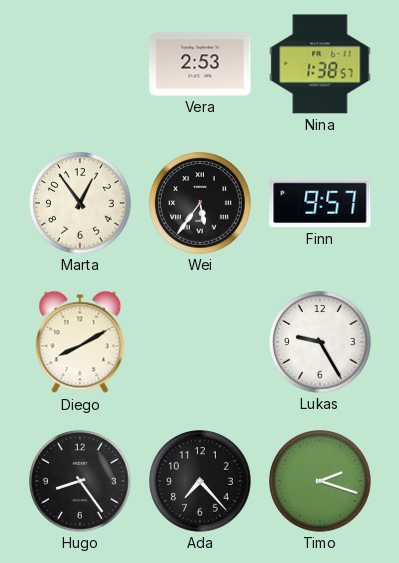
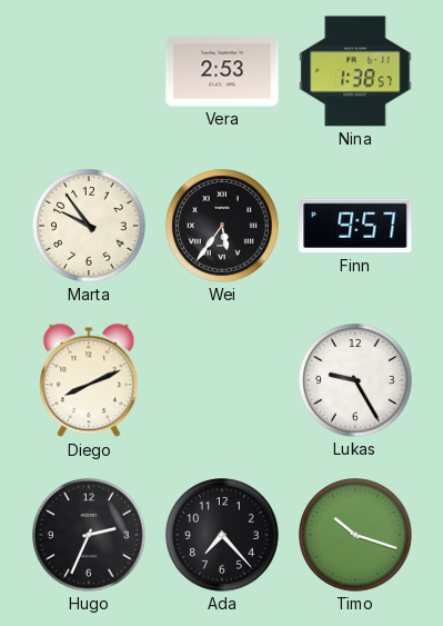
Marta: 12:54 -> 9:54
Diego: 8:10 -> 8:11
Hugo: 8:24 -> 2:34
Timo: 2:18 -> 10:18
